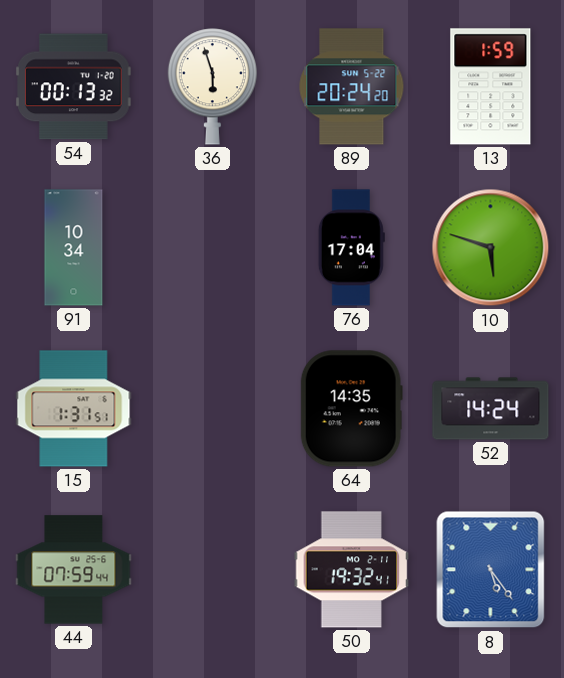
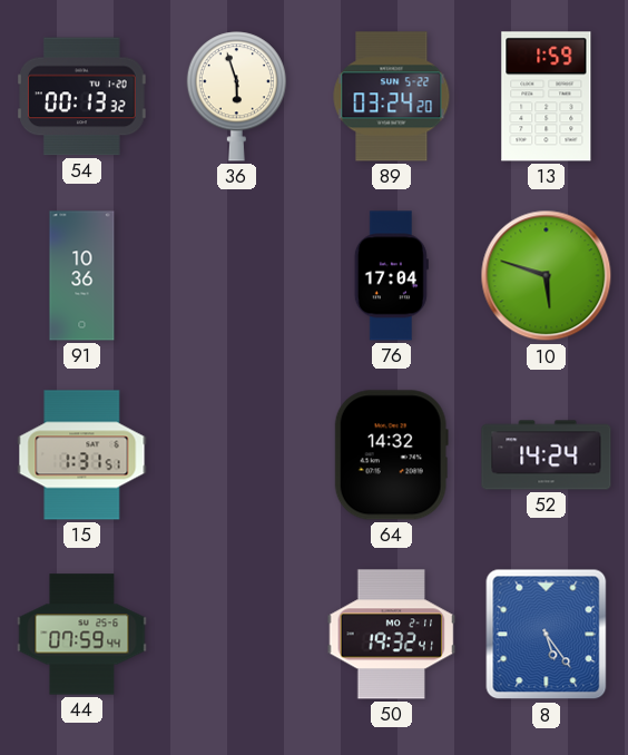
89: 20:24 -> 03:24
91: 10:34 -> 10:36
64: 14:35 -> 14:32
